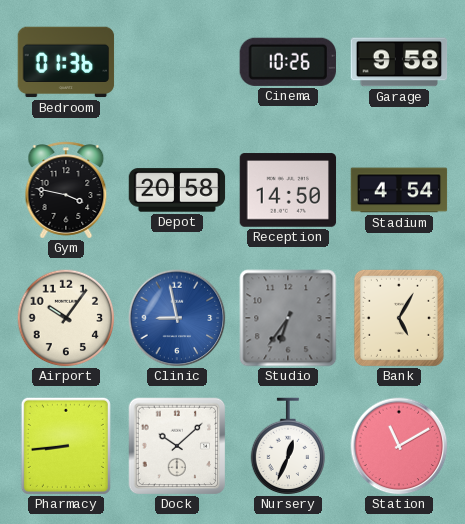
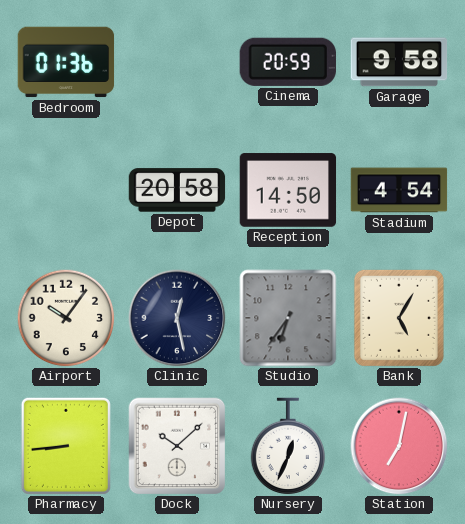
Cinema: 10:26 -> 20:59
Gym: 3:47 -> none
Clinic: 8:58 -> 12:28
Clinic dial: blue -> navy
Station: 11:10 -> 7:02
